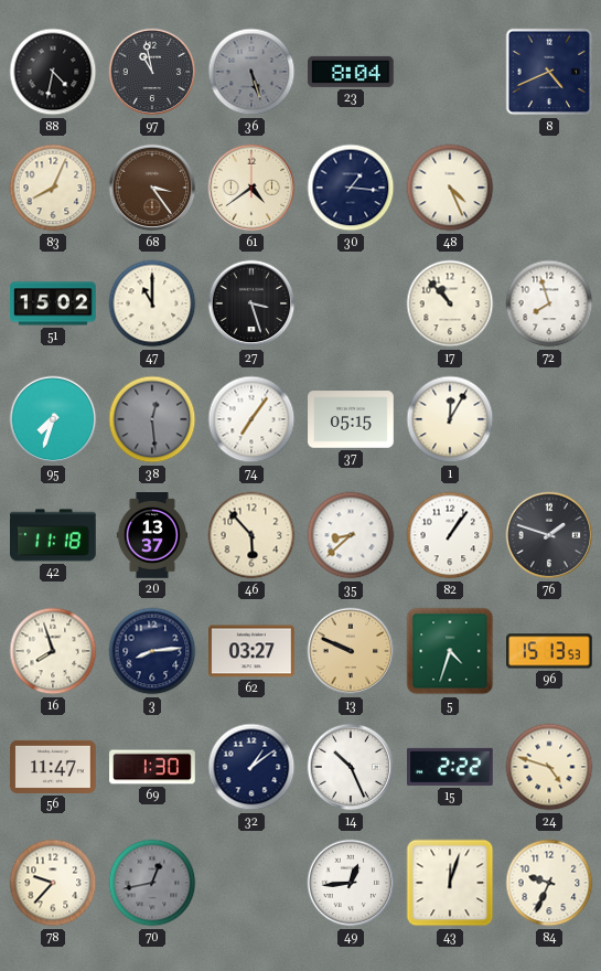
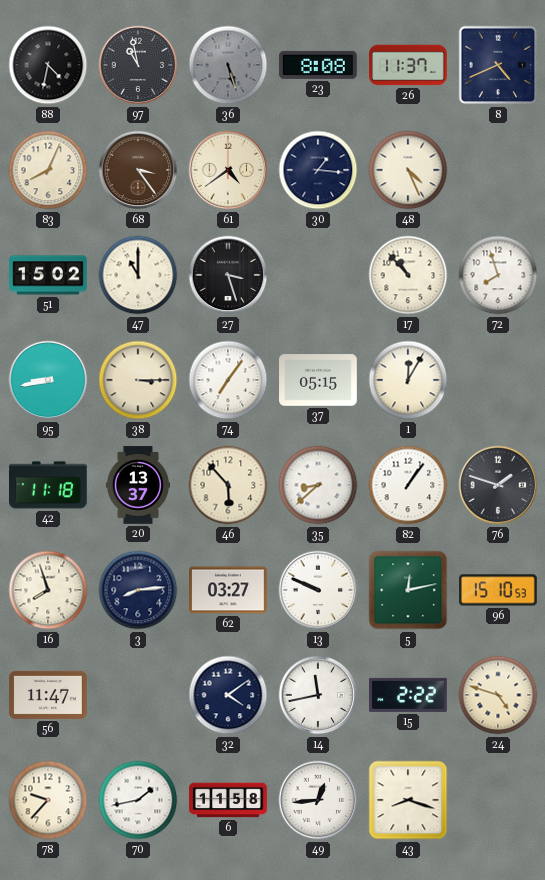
23: 8:04 -> 8:08
26: none -> 11:37
95: 7:33 -> 8:43
38: 12:29 -> 3:15
38 dial: grey -> cream
13 dial: champagne -> white
5: 4:33 -> 12:13
96: 15:13 -> 15:10
69: 1:30 -> none
32: 1:09 -> 4:09
14: 10:26 -> 11:43
70: 12:43 -> 1:43
70 dial: grey -> white
6: none -> 11:58
43: 12:03 -> 8:18
84: 9:34 -> none
